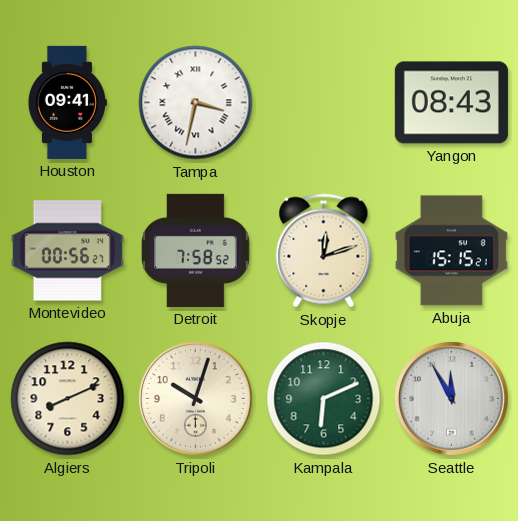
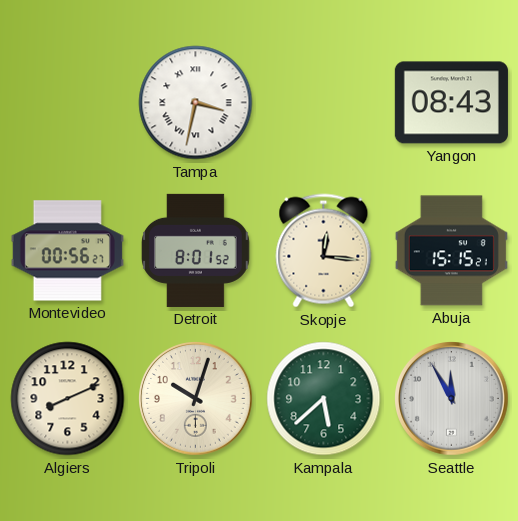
Houston: 09:41 -> none
Detroit: 7:58 -> 8:01
Skopje: 12:12 -> 12:16
Kampala: 6:11 -> 5:38
